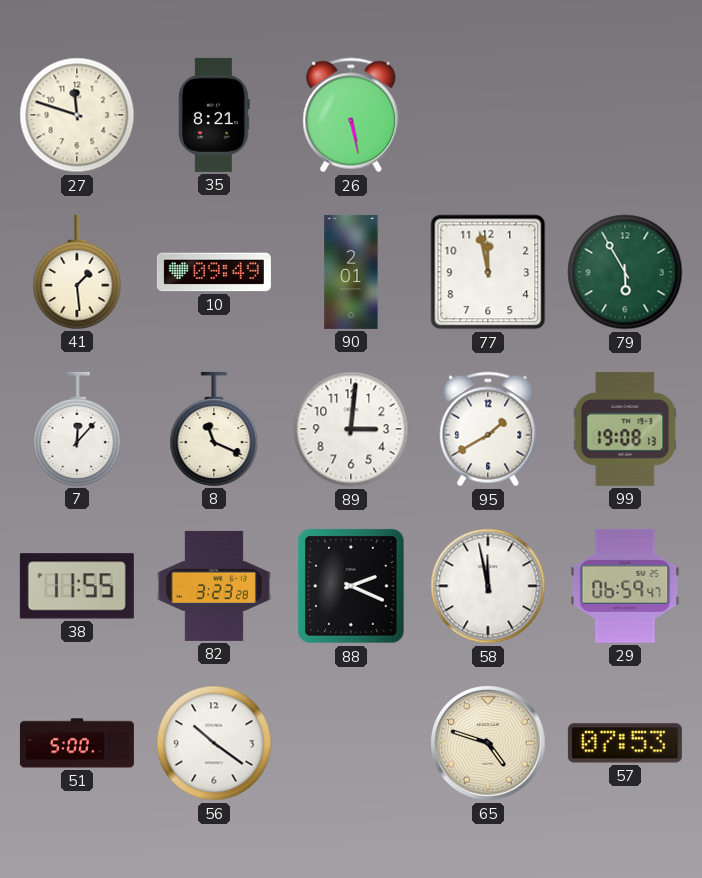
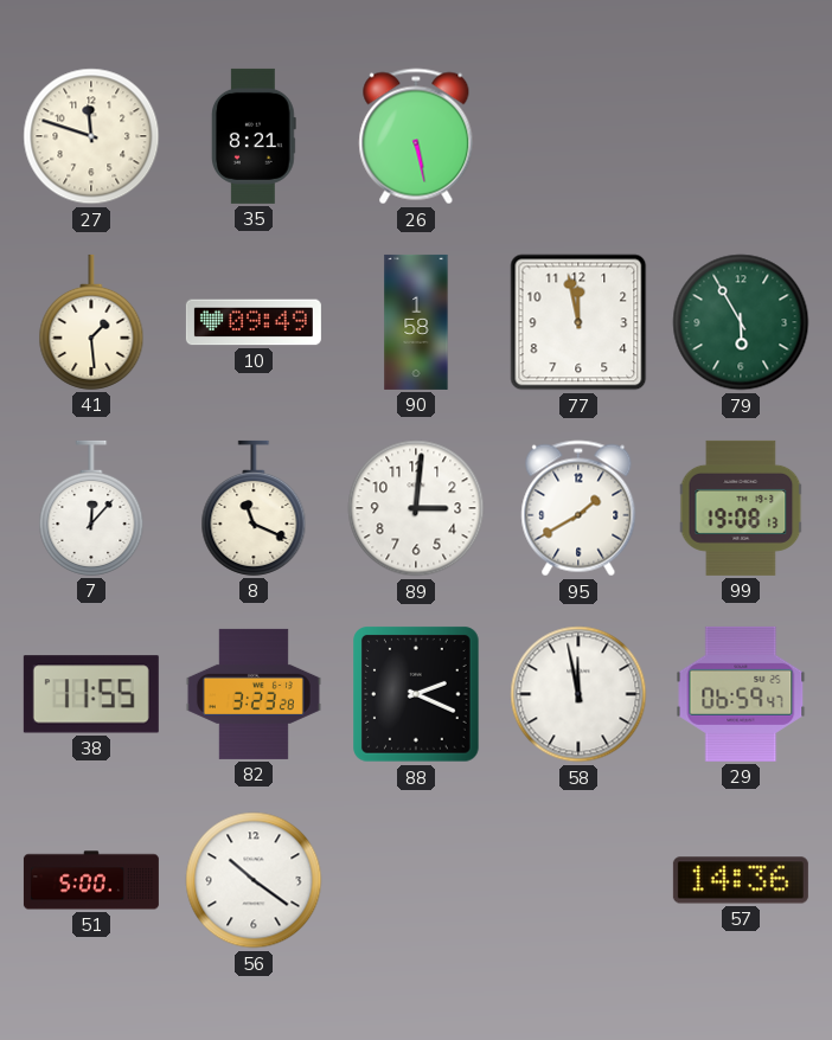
90: 2:01 -> 1:58
65: 4:48 -> none
57: 07:53 -> 14:36
